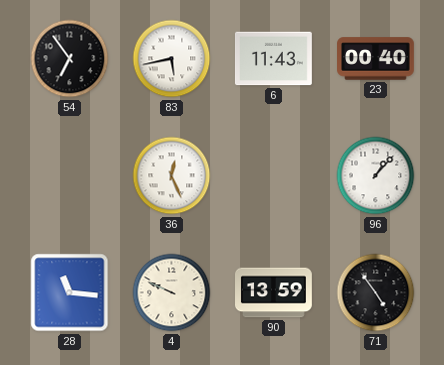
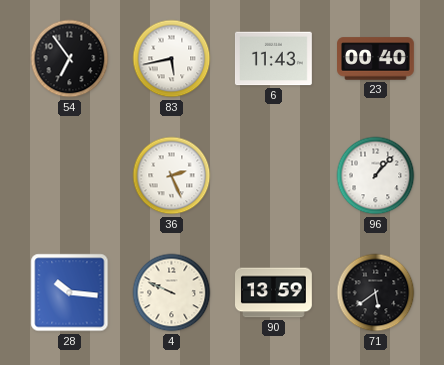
36: 12:26 -> 2:26
28: 11:16 -> 10:16
71: 4:54 -> 5:39
